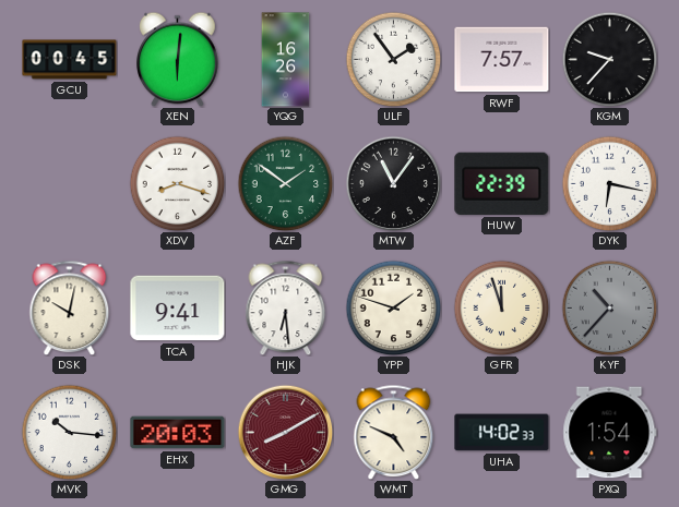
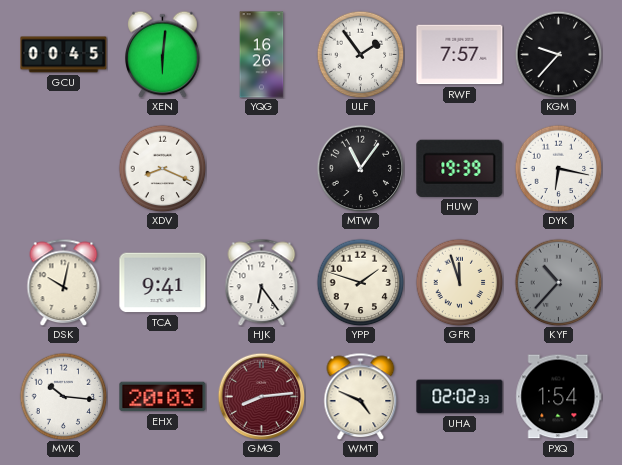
XDV: 8:18 -> 8:19
AZF: 1:51 -> none
HUW: 22:39 -> 19:39
HJK: 6:29 -> 6:24
GMG: 8:10 -> 8:14
UHA: 14:02 -> 02:02
